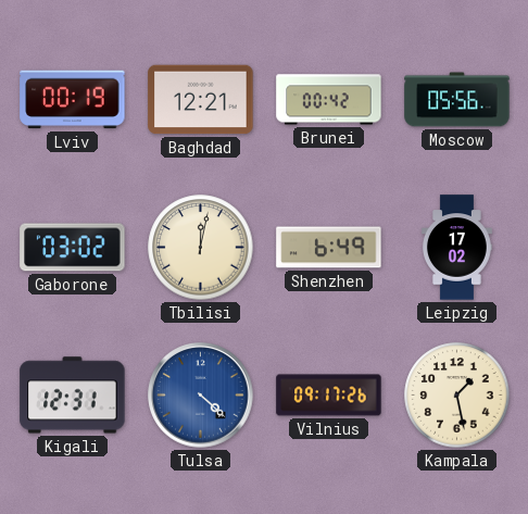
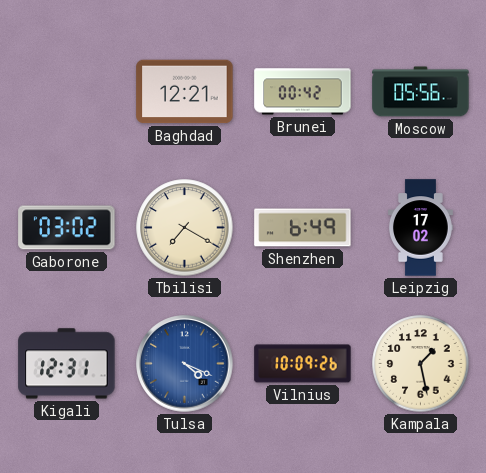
Lviv: 00:19 -> none
Tbilisi: 12:02 -> 7:20
Tulsa: 4:22 -> 4:19
Vilnius: 09:17 -> 10:09
